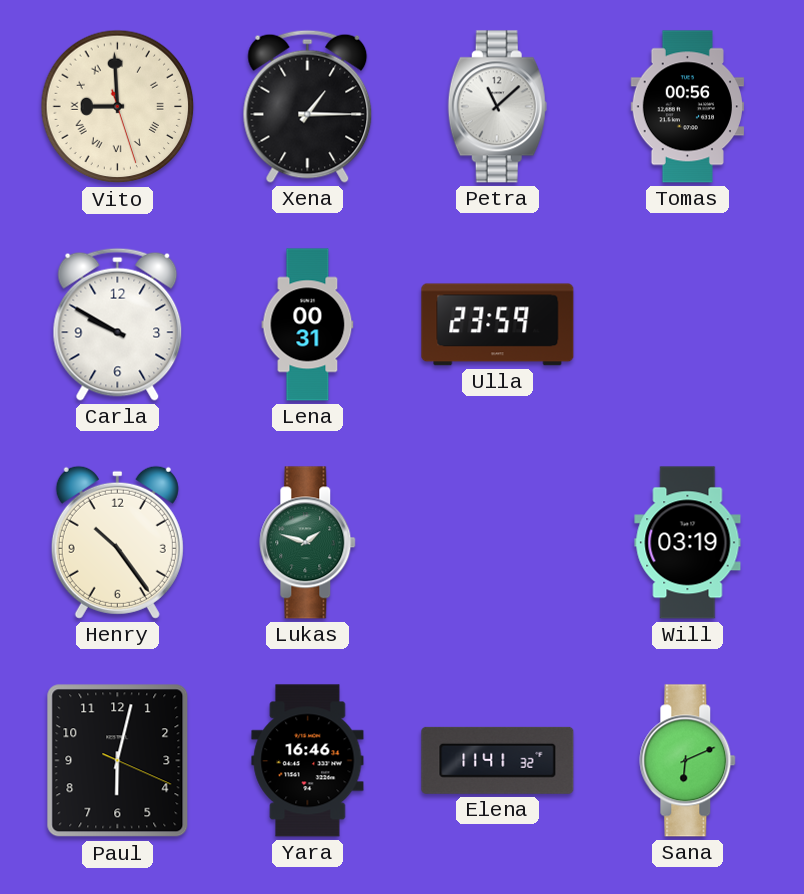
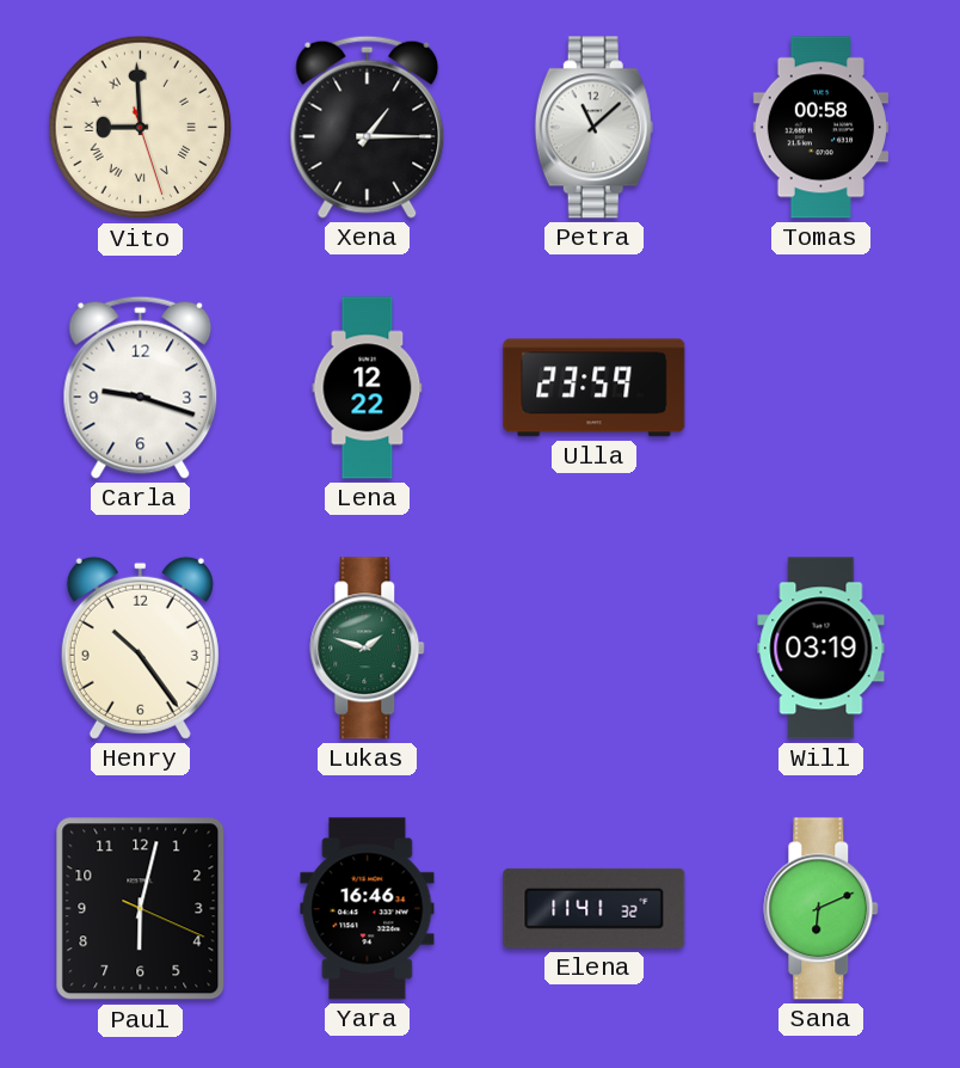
Tomas: 00:56 -> 00:58
Carla: 9:50 -> 9:18
Lena: 00:31 -> 12:22
